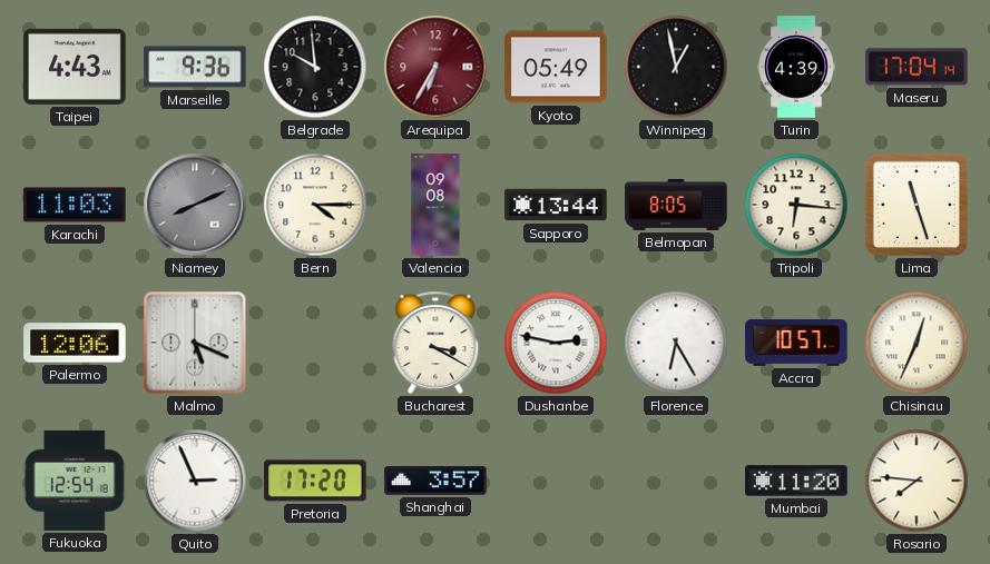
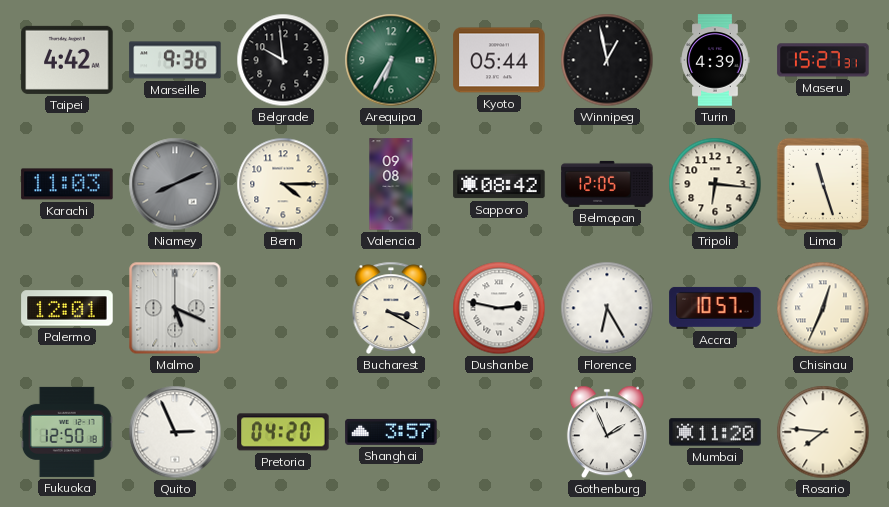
Taipei: 4:43 -> 4:42
Arequipa dial: burgundy -> green
Kyoto: 05:49 -> 05:44
Maseru: 17:04 -> 15:27
Sapporo: 13:44 -> 08:42
Belmopan: 8:05 -> 12:05
Palermo: 12:06 -> 12:01
Fukuoka: 12:54 -> 12:50
Pretoria: 17:20 -> 04:20
Gothenburg: none -> 1:56
